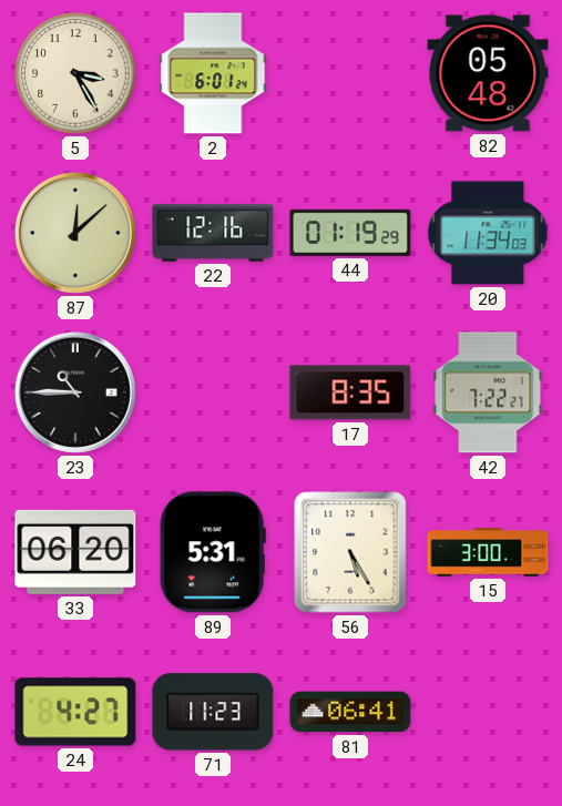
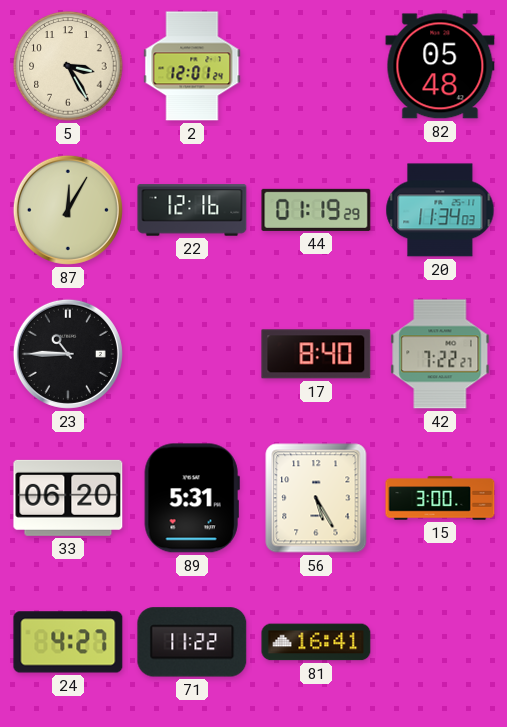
2: 6:01 -> 12:01
87: 12:08 -> 12:05
17: 8:35 -> 8:40
71: 11:23 -> 11:22
81: 06:41 -> 16:41
